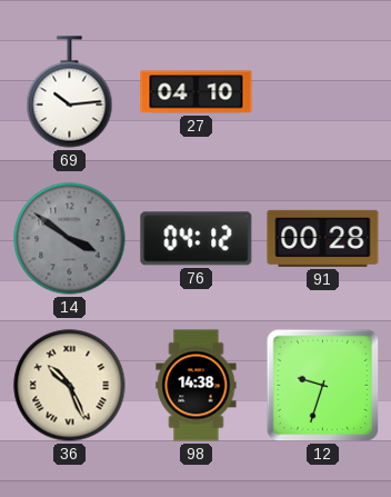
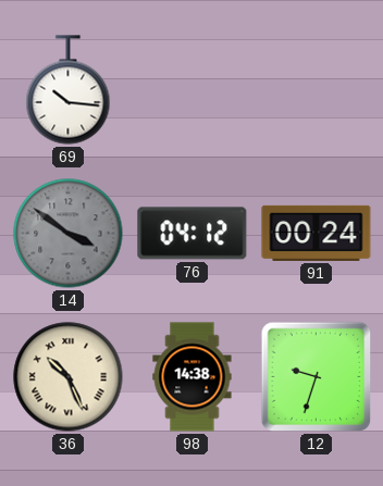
69: 10:14 -> 10:16
27: 04:10 -> none
91: 00:28 -> 00:24
